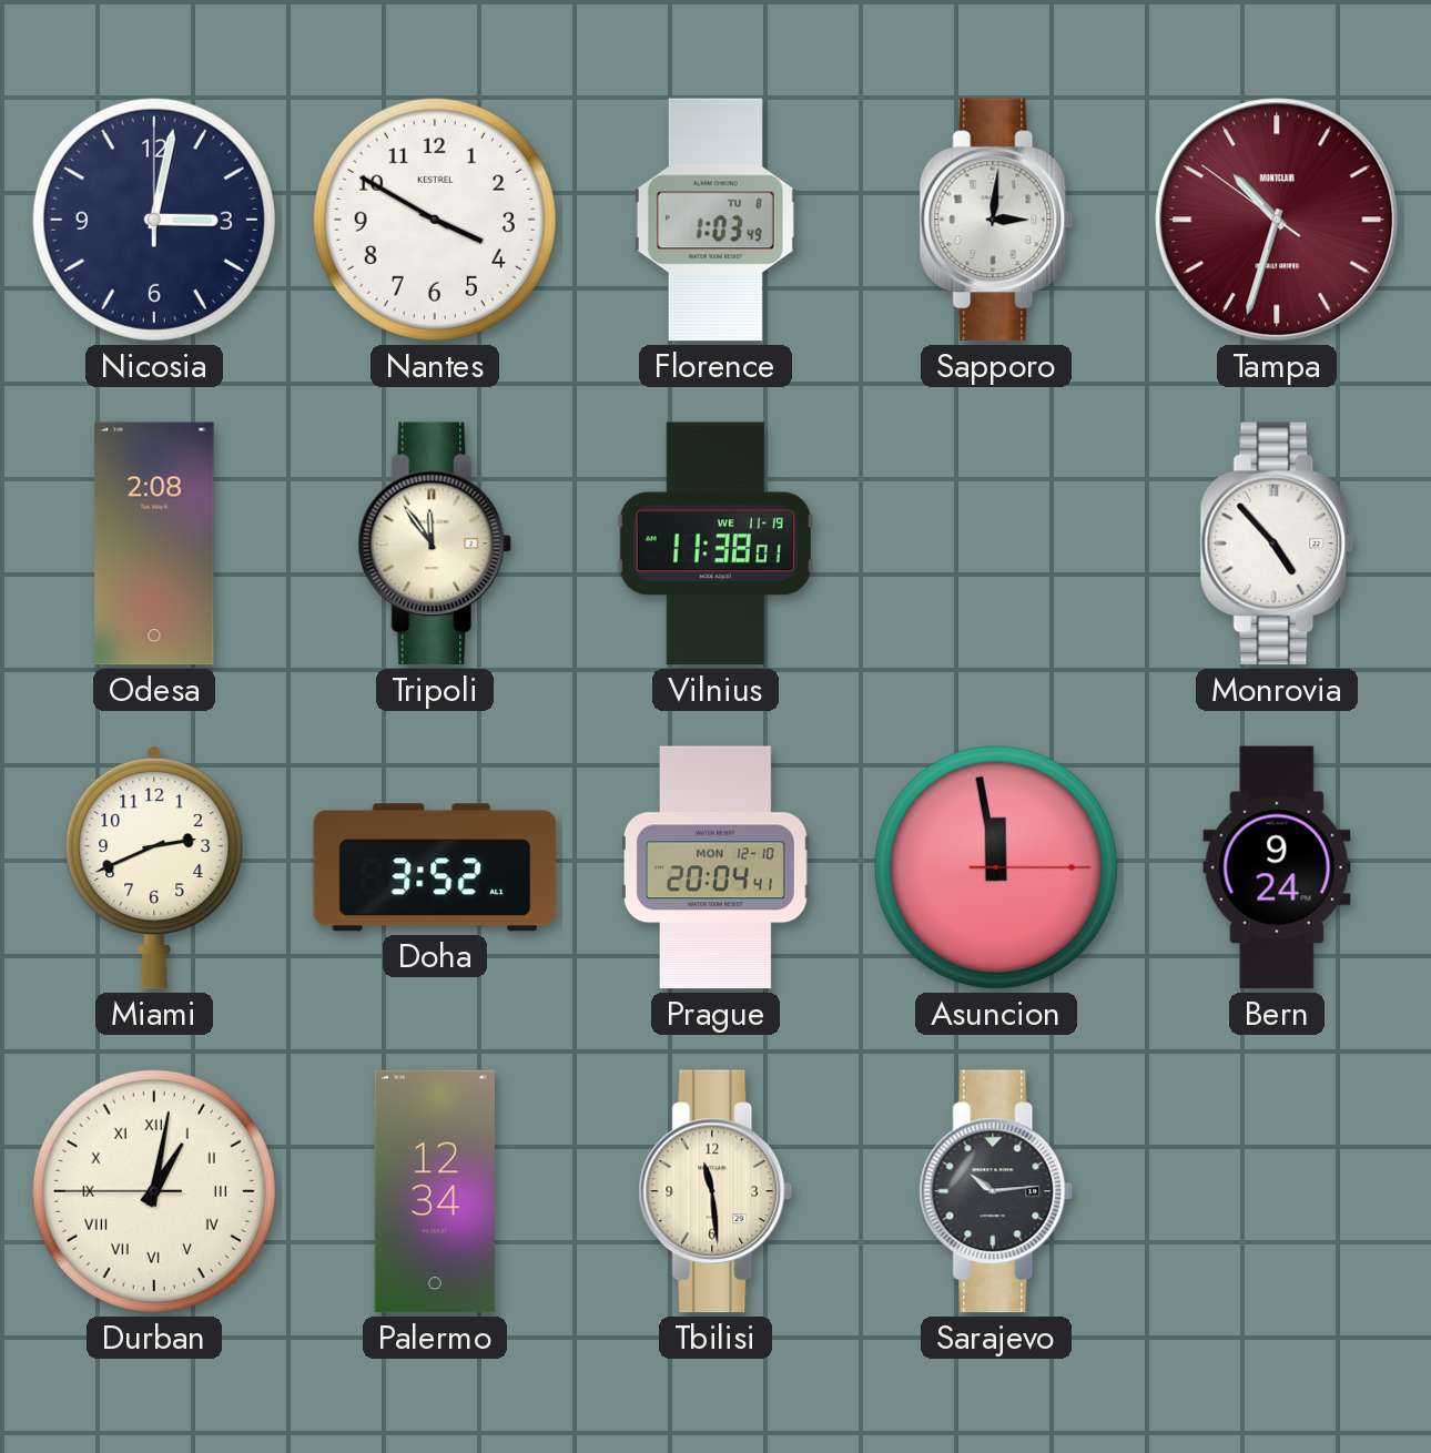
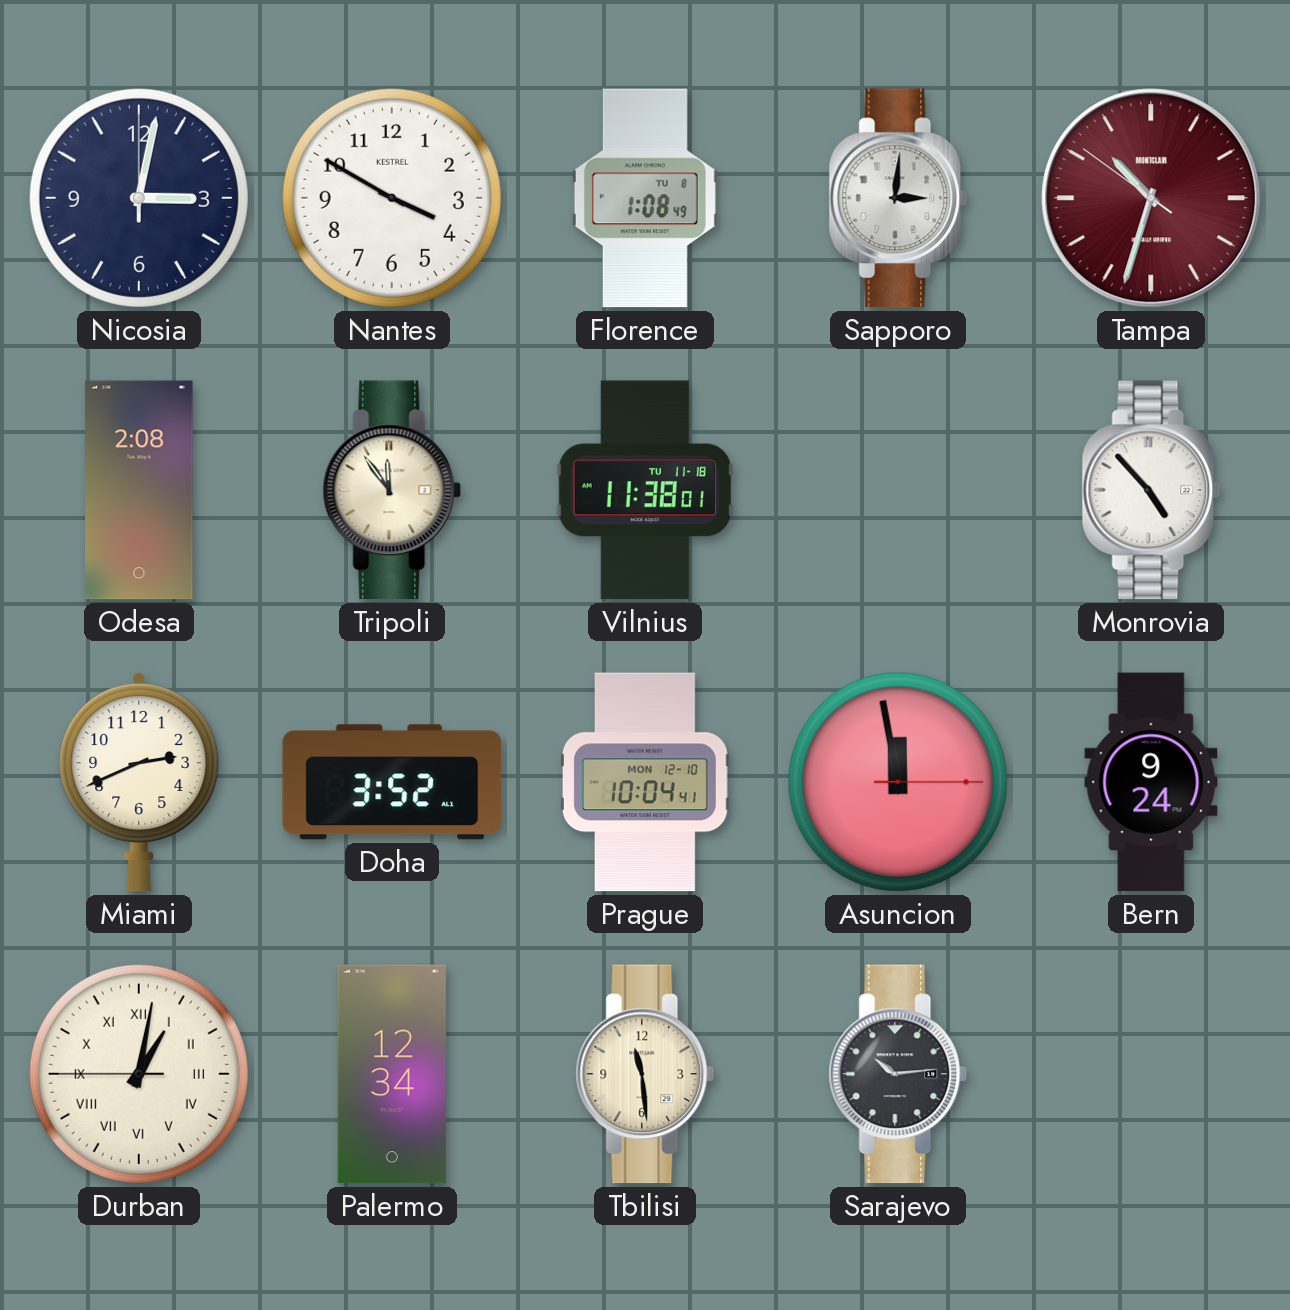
Florence: 1:03 -> 1:08
Vilnius date: WE 11-19 -> TU 11-18
Prague: 20:04 -> 10:04
